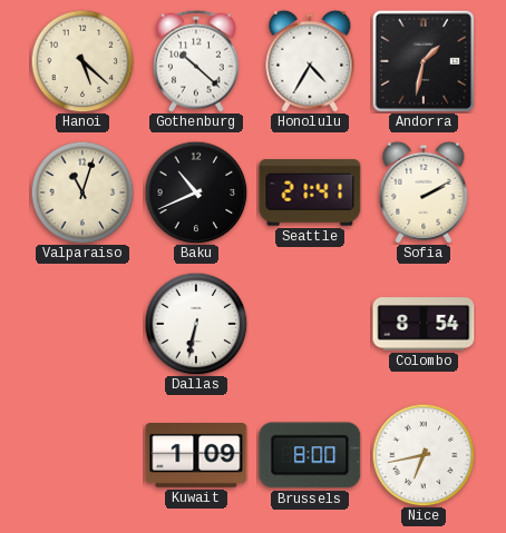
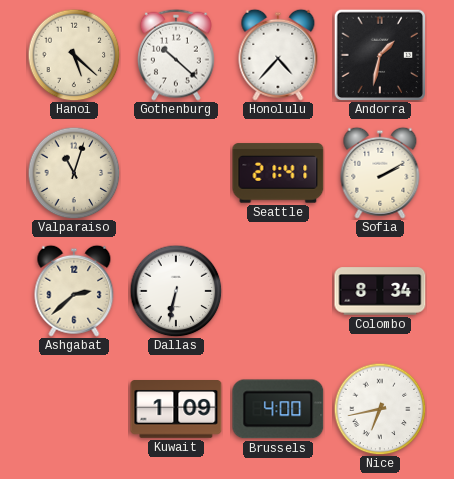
Honolulu: 4:35 -> 4:37
Baku: 10:41 -> none
Ashgabat: none -> 2:38
Colombo: 8:54 -> 8:34
Brussels: 8:00 -> 4:00
